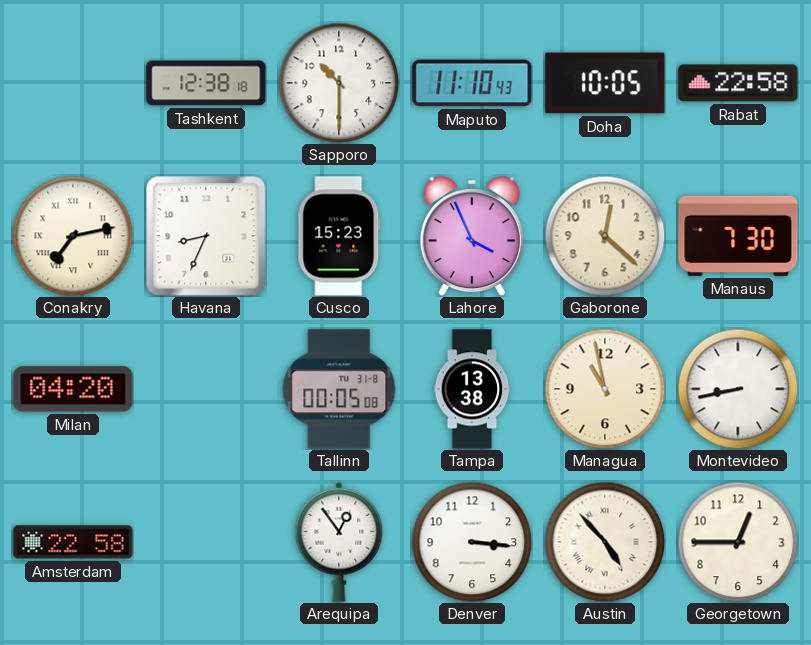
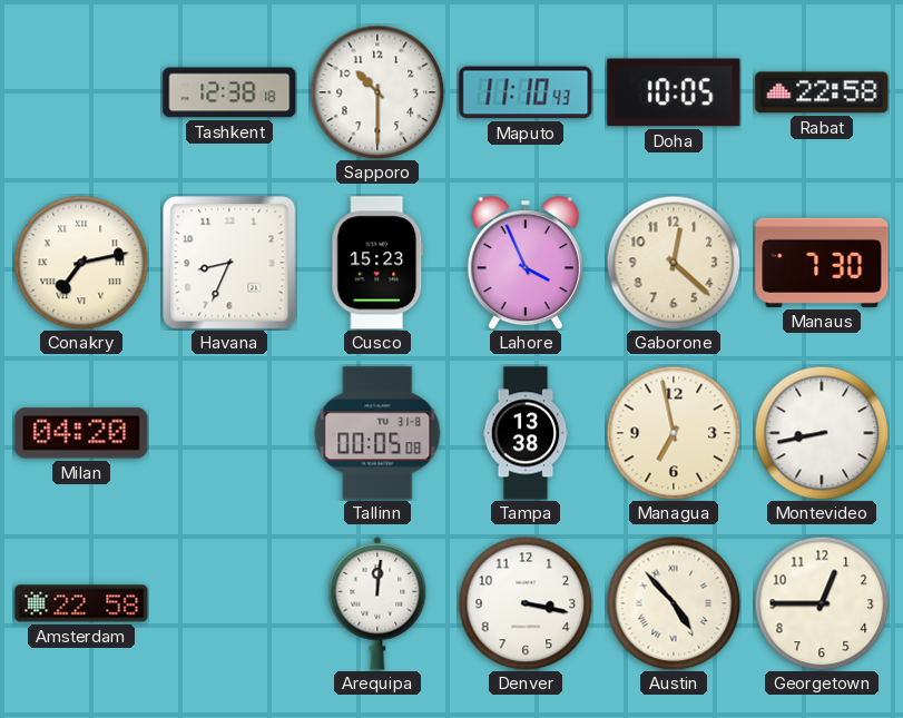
Managua: 10:58 -> 6:58
Arequipa: 12:54 -> 12:01
Denver: 3:16 -> 3:17
